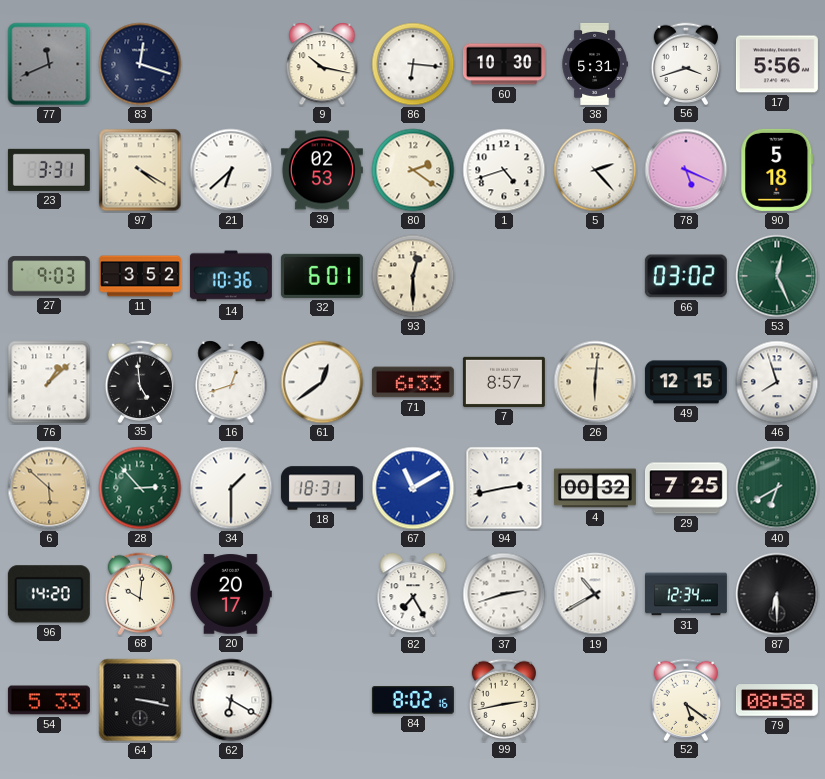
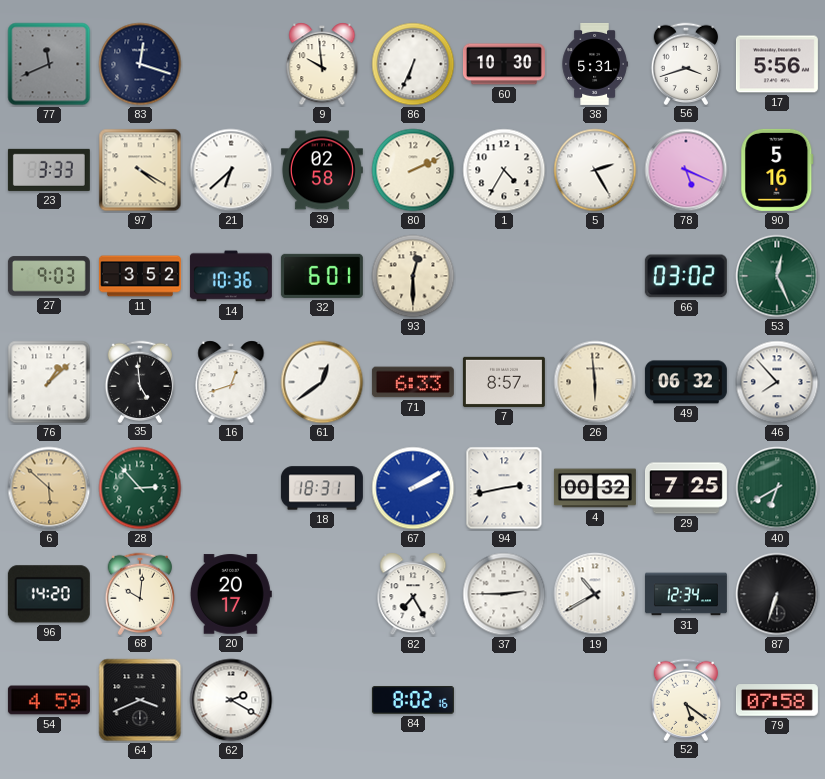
9: 10:17 -> 9:59
86: 6:16 -> 6:34
23: 3:31 -> 3:33
39: 02:53 -> 02:58
80: 2:21 -> 2:11
1: 4:42 -> 4:35
5: 2:23 -> 2:25
90: 5:18 -> 5:16
26: 6:01 -> 5:59
49: 12:15 -> 06:32
46: 7:57 -> 7:53
34: 1:30 -> none
67: 11:10 -> 2:10
37: 2:42 -> 2:45
87: 6:30 -> 6:33
54: 5:33 -> 4:59
64: 3:17 -> 3:41
62: 6:20 -> 2:20
99: 2:43 -> none
79: 08:58 -> 07:58
